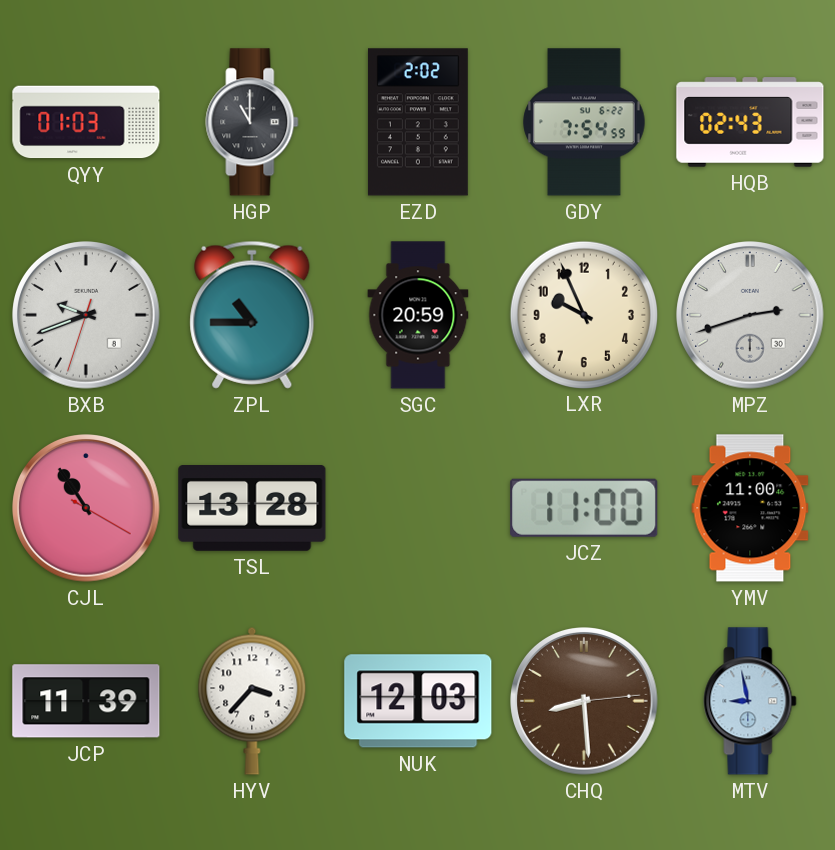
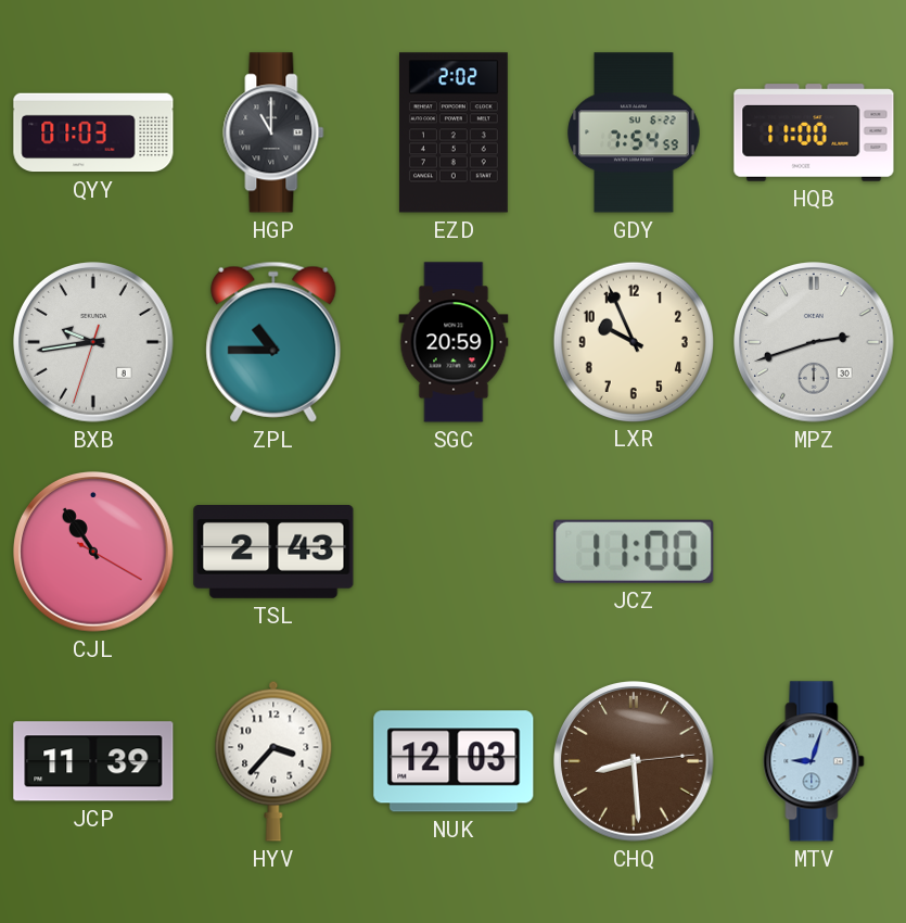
HQB: 02:43 -> 11:00
BXB: 9:41 -> 9:43
TSL: 13:28 -> 2:43
YMV: 11:00 -> none
MTV: 8:58 -> 9:03
